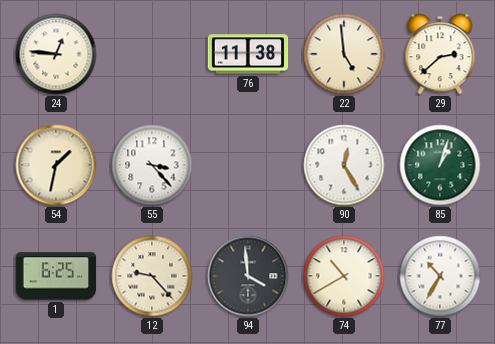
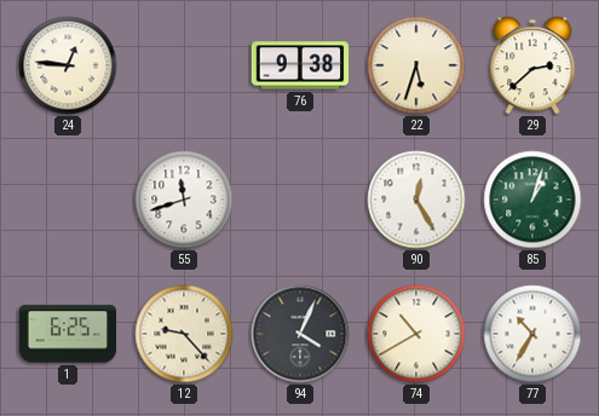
76: 11:38 -> 9:38
22: 4:59 -> 5:33
54: 1:32 -> none
55: 3:23 -> 11:42
94: 3:59 -> 4:04
